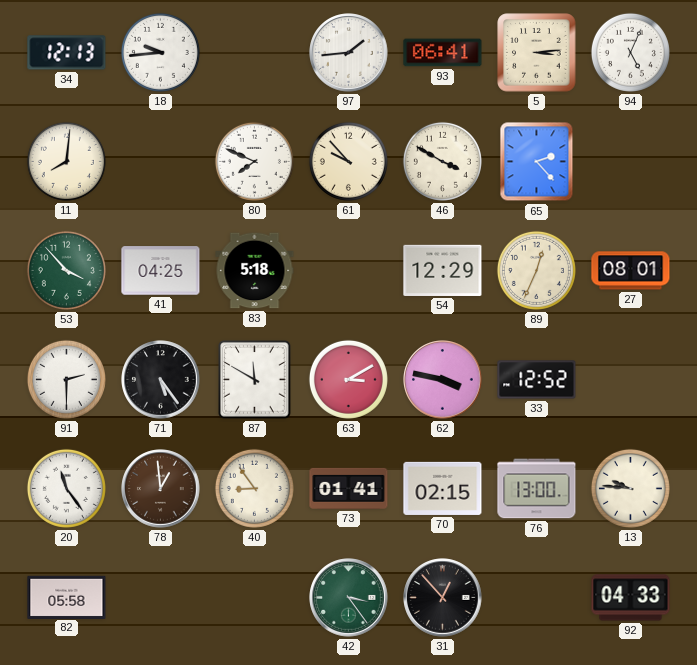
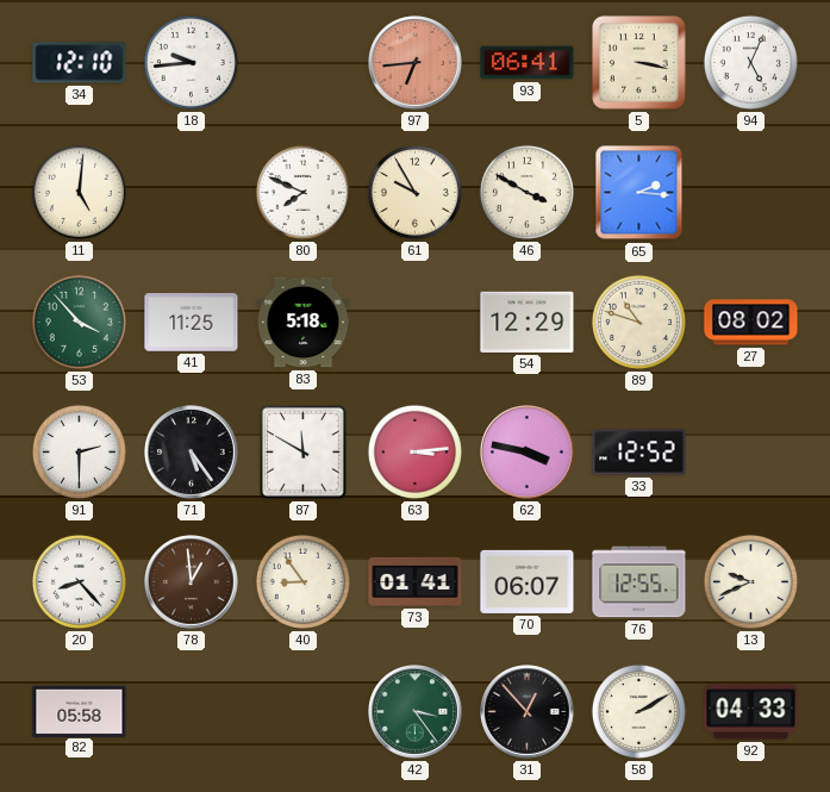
34: 12:13 -> 12:10
97: 1:44 -> 6:44
97 dial: white -> salmon
5: 3:14 -> 3:17
11: 8:01 -> 5:01
61: 9:53 -> 9:55
65: 2:23 -> 2:16
41: 04:25 -> 11:25
89: 12:34 -> 10:48
27: 08:01 -> 08:02
63: 3:10 -> 3:14
20: 11:24 -> 8:23
70: 02:15 -> 06:07
76: 13:00 -> 12:55
13: 9:46 -> 9:41
58: none -> 2:10
